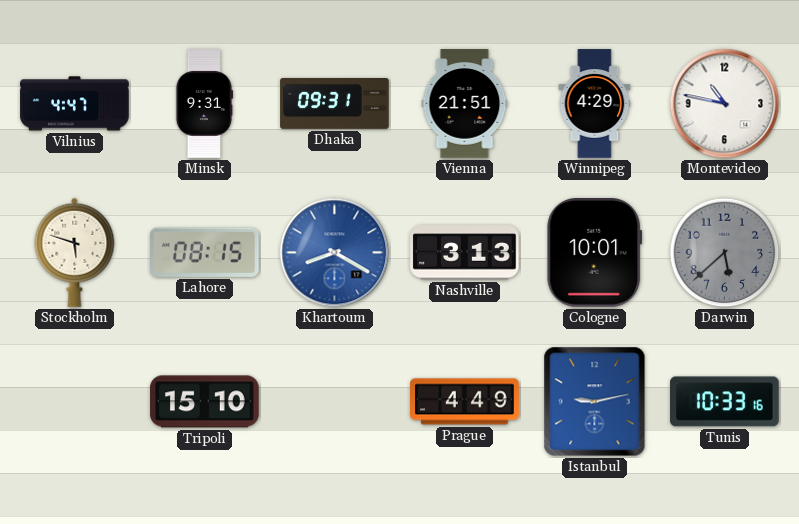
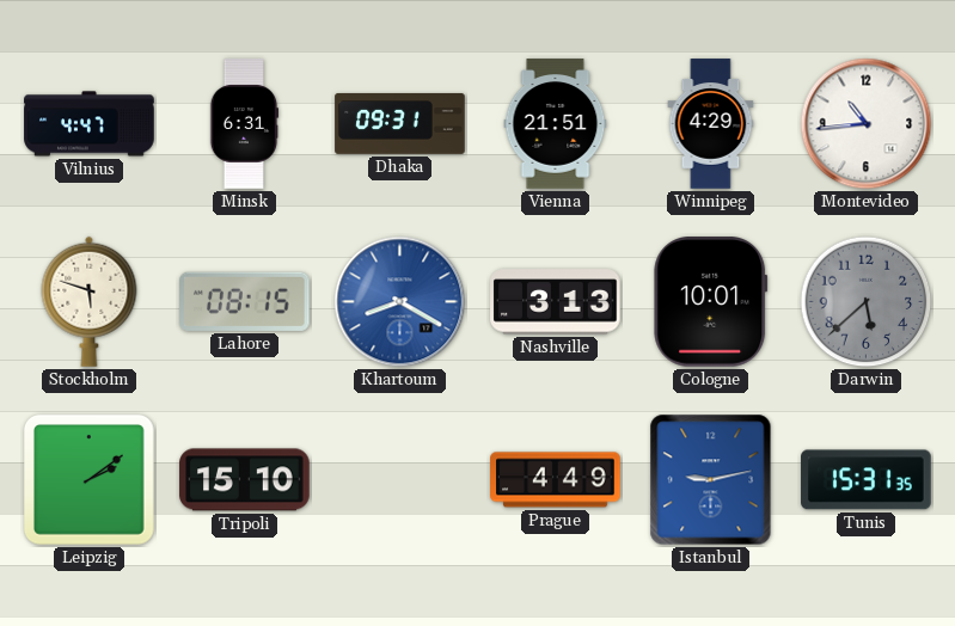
Minsk: 9:31 -> 6:31
Montevideo: 10:47 -> 10:44
Leipzig: none -> 2:09
Tunis: 10:33 -> 15:31
